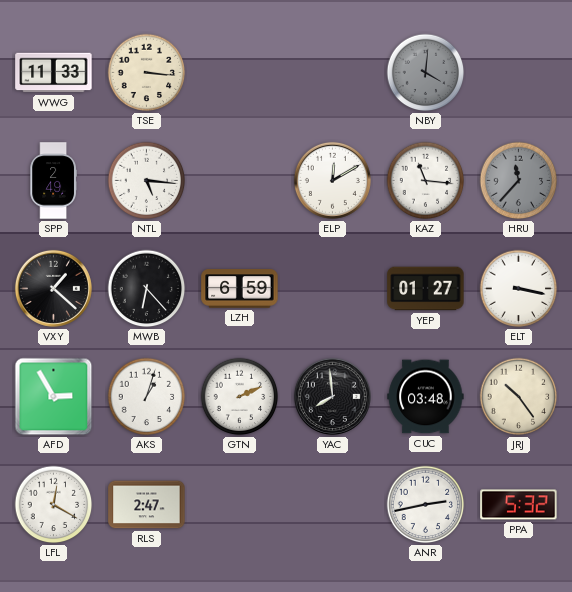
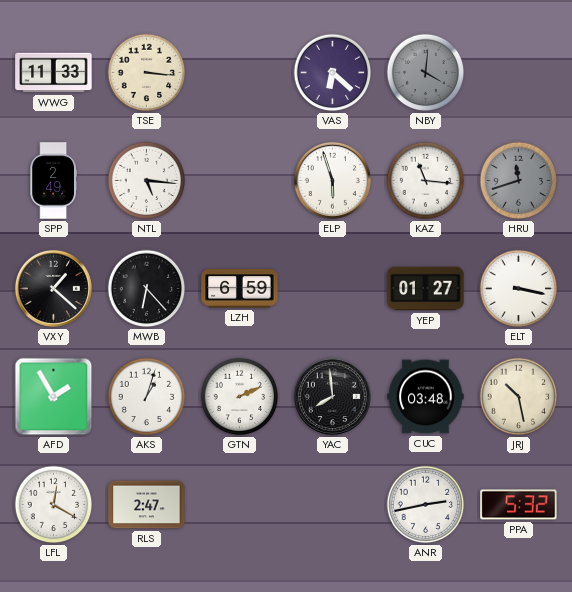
VAS: none -> 6:22
ELP: 12:10 -> 5:57
HRU: 11:37 -> 11:42
AFD: 2:55 -> 1:55
JRJ: 10:24 -> 10:28
